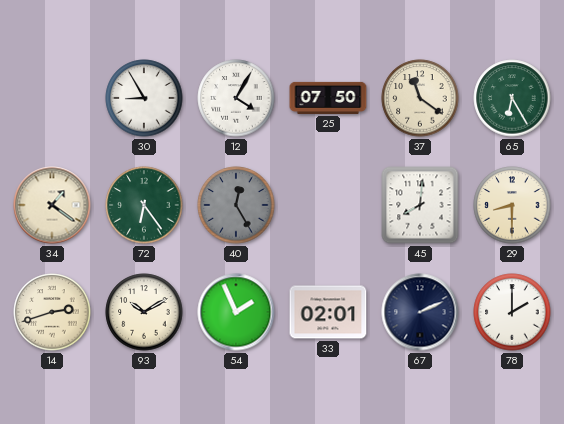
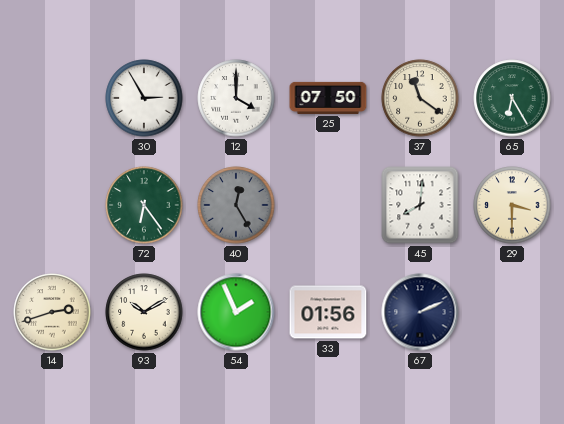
30: 8:55 -> 2:55
12: 4:05 -> 4:00
34: 1:21 -> none
29: 8:30 -> 3:30
33: 02:01 -> 01:56
78: 2:00 -> none
